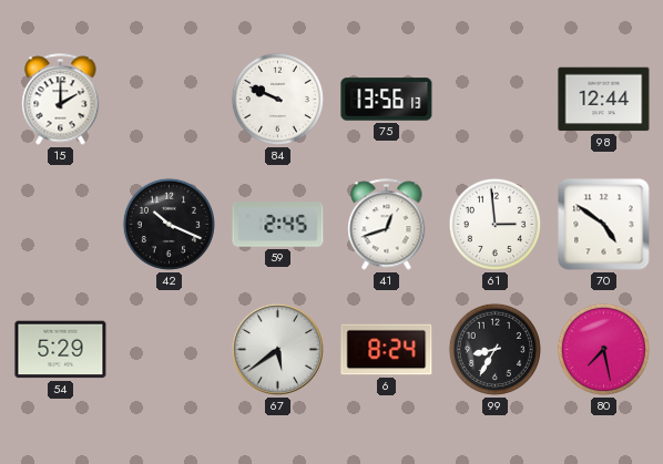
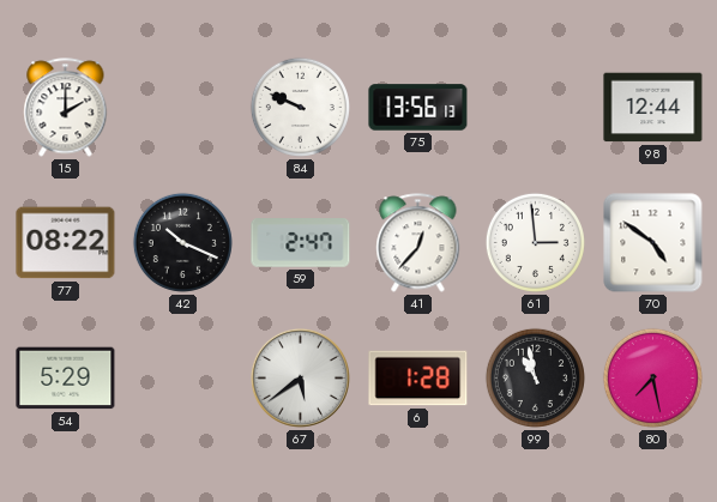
77: none -> 08:22
59: 2:45 -> 2:47
41: 12:42 -> 12:37
6: 8:24 -> 1:28
99: 8:35 -> 10:58
